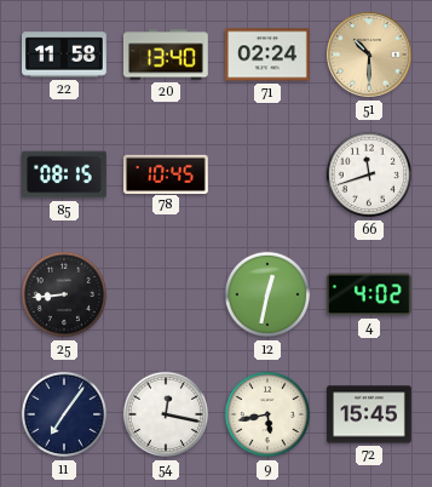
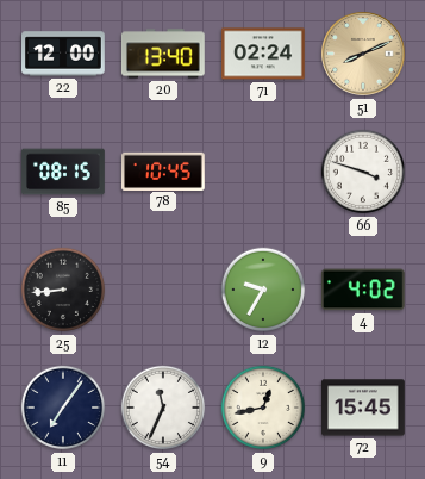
22: 11:58 -> 12:00
51: 10:30 -> 8:11
66: 11:42 -> 3:48
12: 12:32 -> 9:35
54: 12:17 -> 11:34
9: 5:43 -> 12:43
